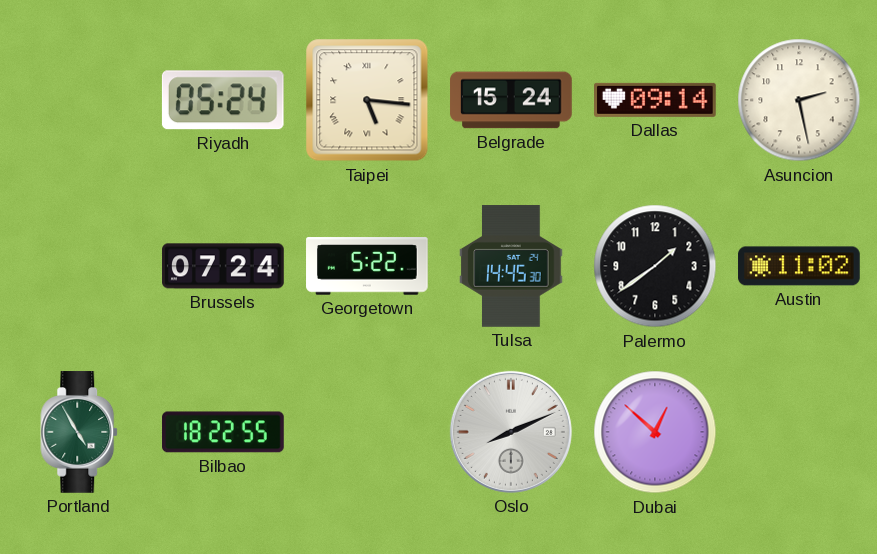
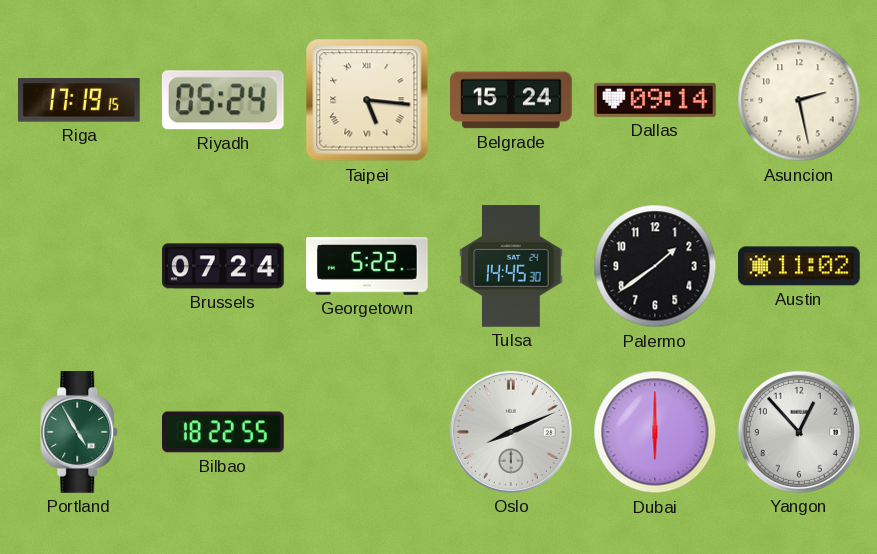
Riga: none -> 17:19
Dubai: 12:52 -> 6:00
Yangon: none -> 12:53
